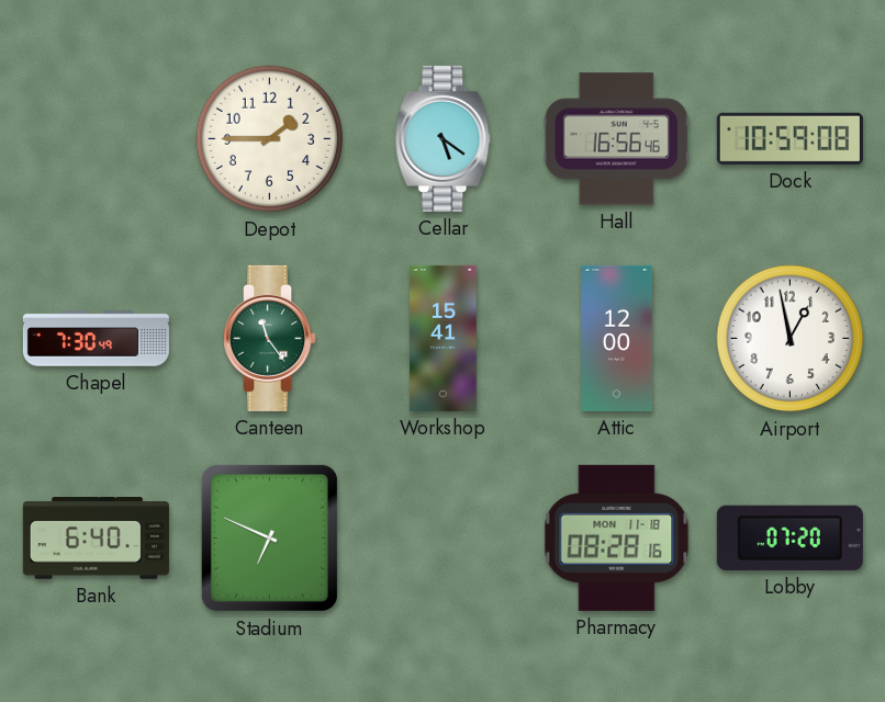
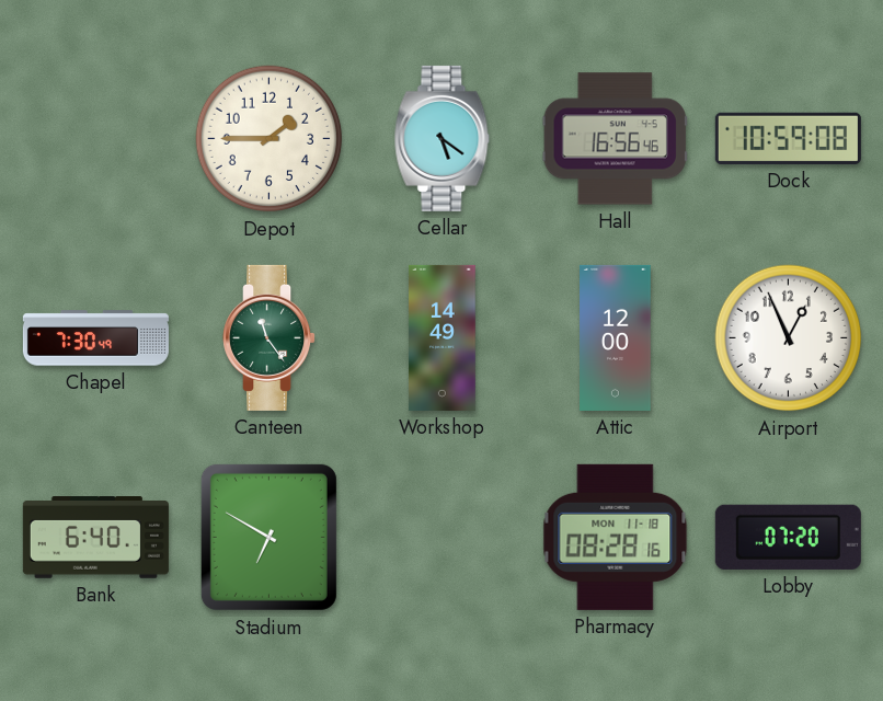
Workshop: 15:41 -> 14:49
Airport: 12:58 -> 12:56
Stadium: 6:49 -> 6:50
